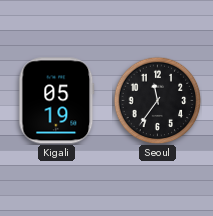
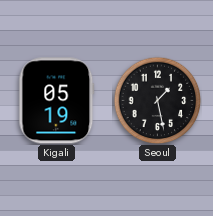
Seoul: 11:36 -> 1:28
